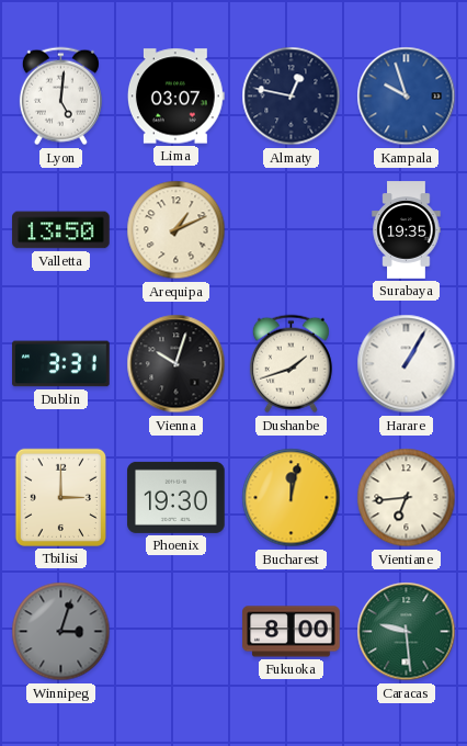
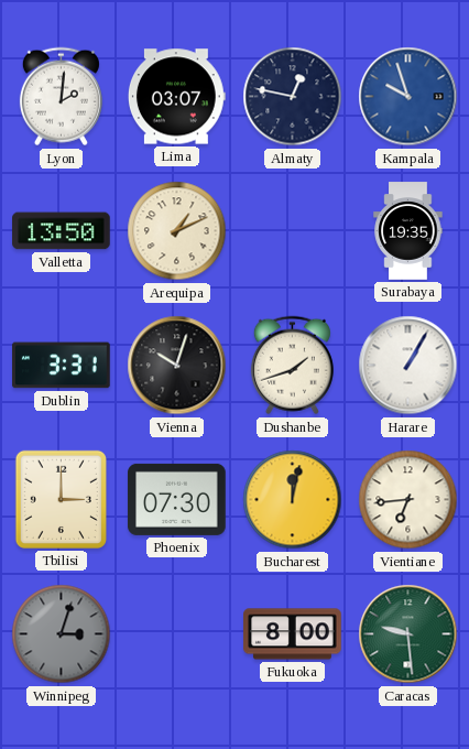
Lyon: 5:01 -> 2:01
Phoenix: 19:30 -> 07:30
